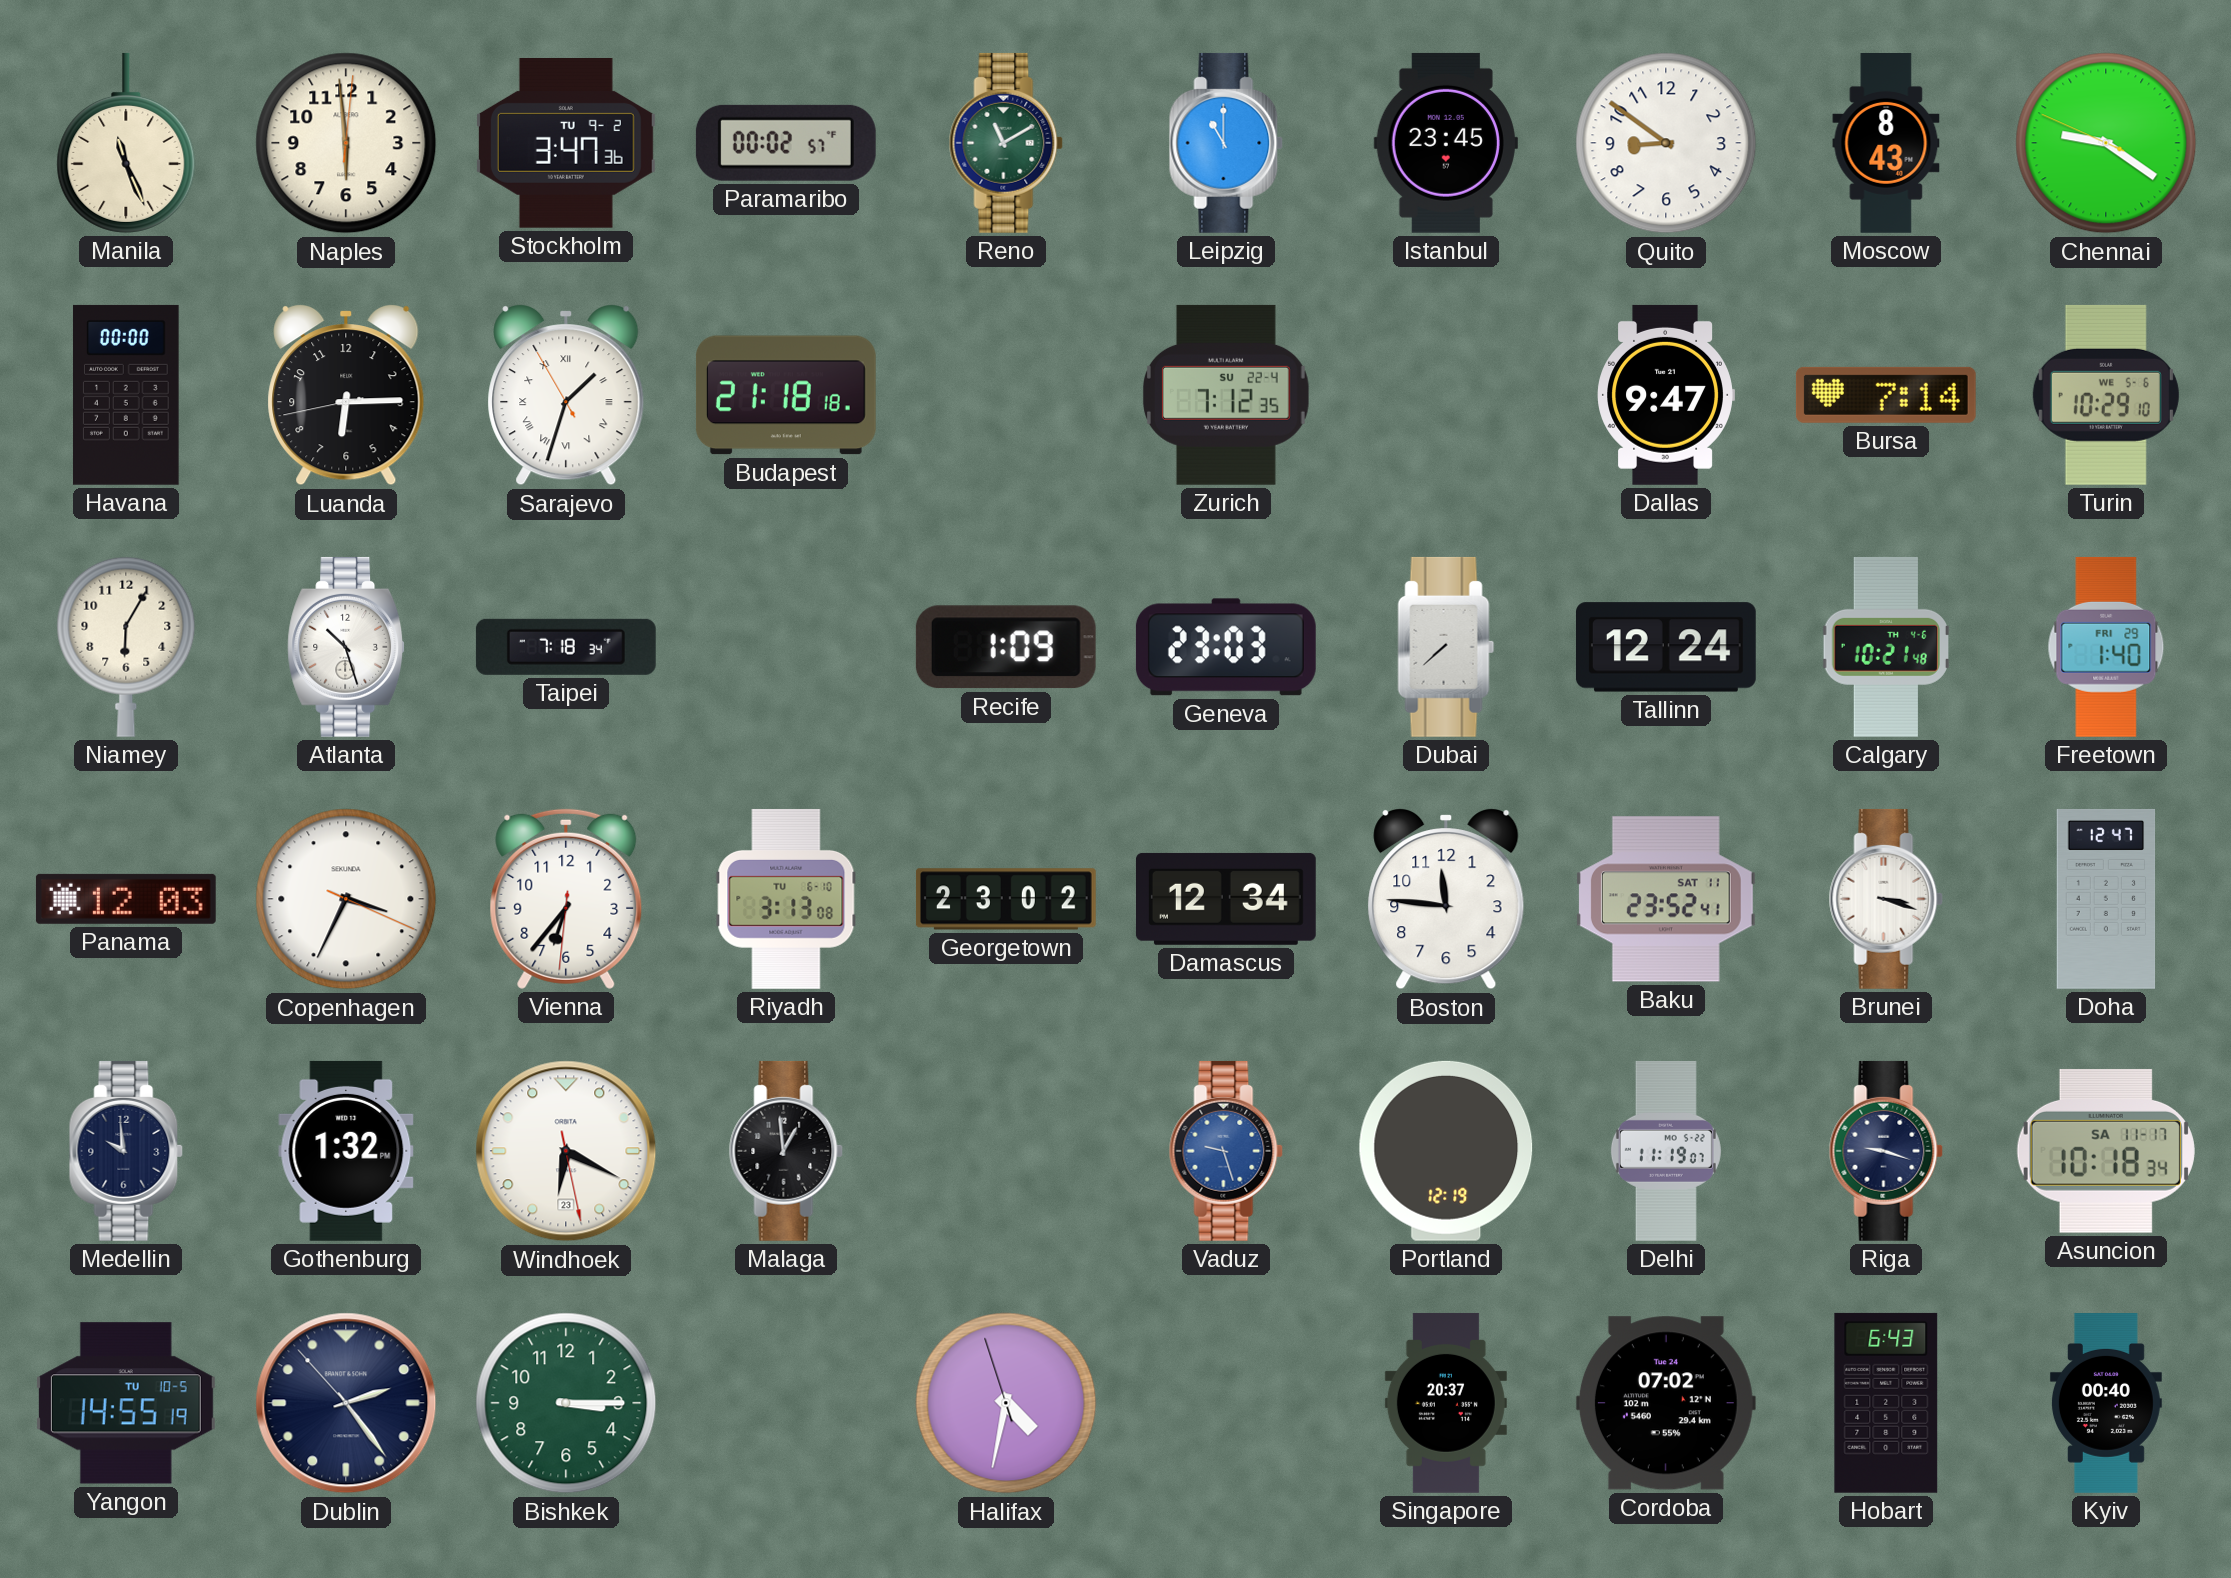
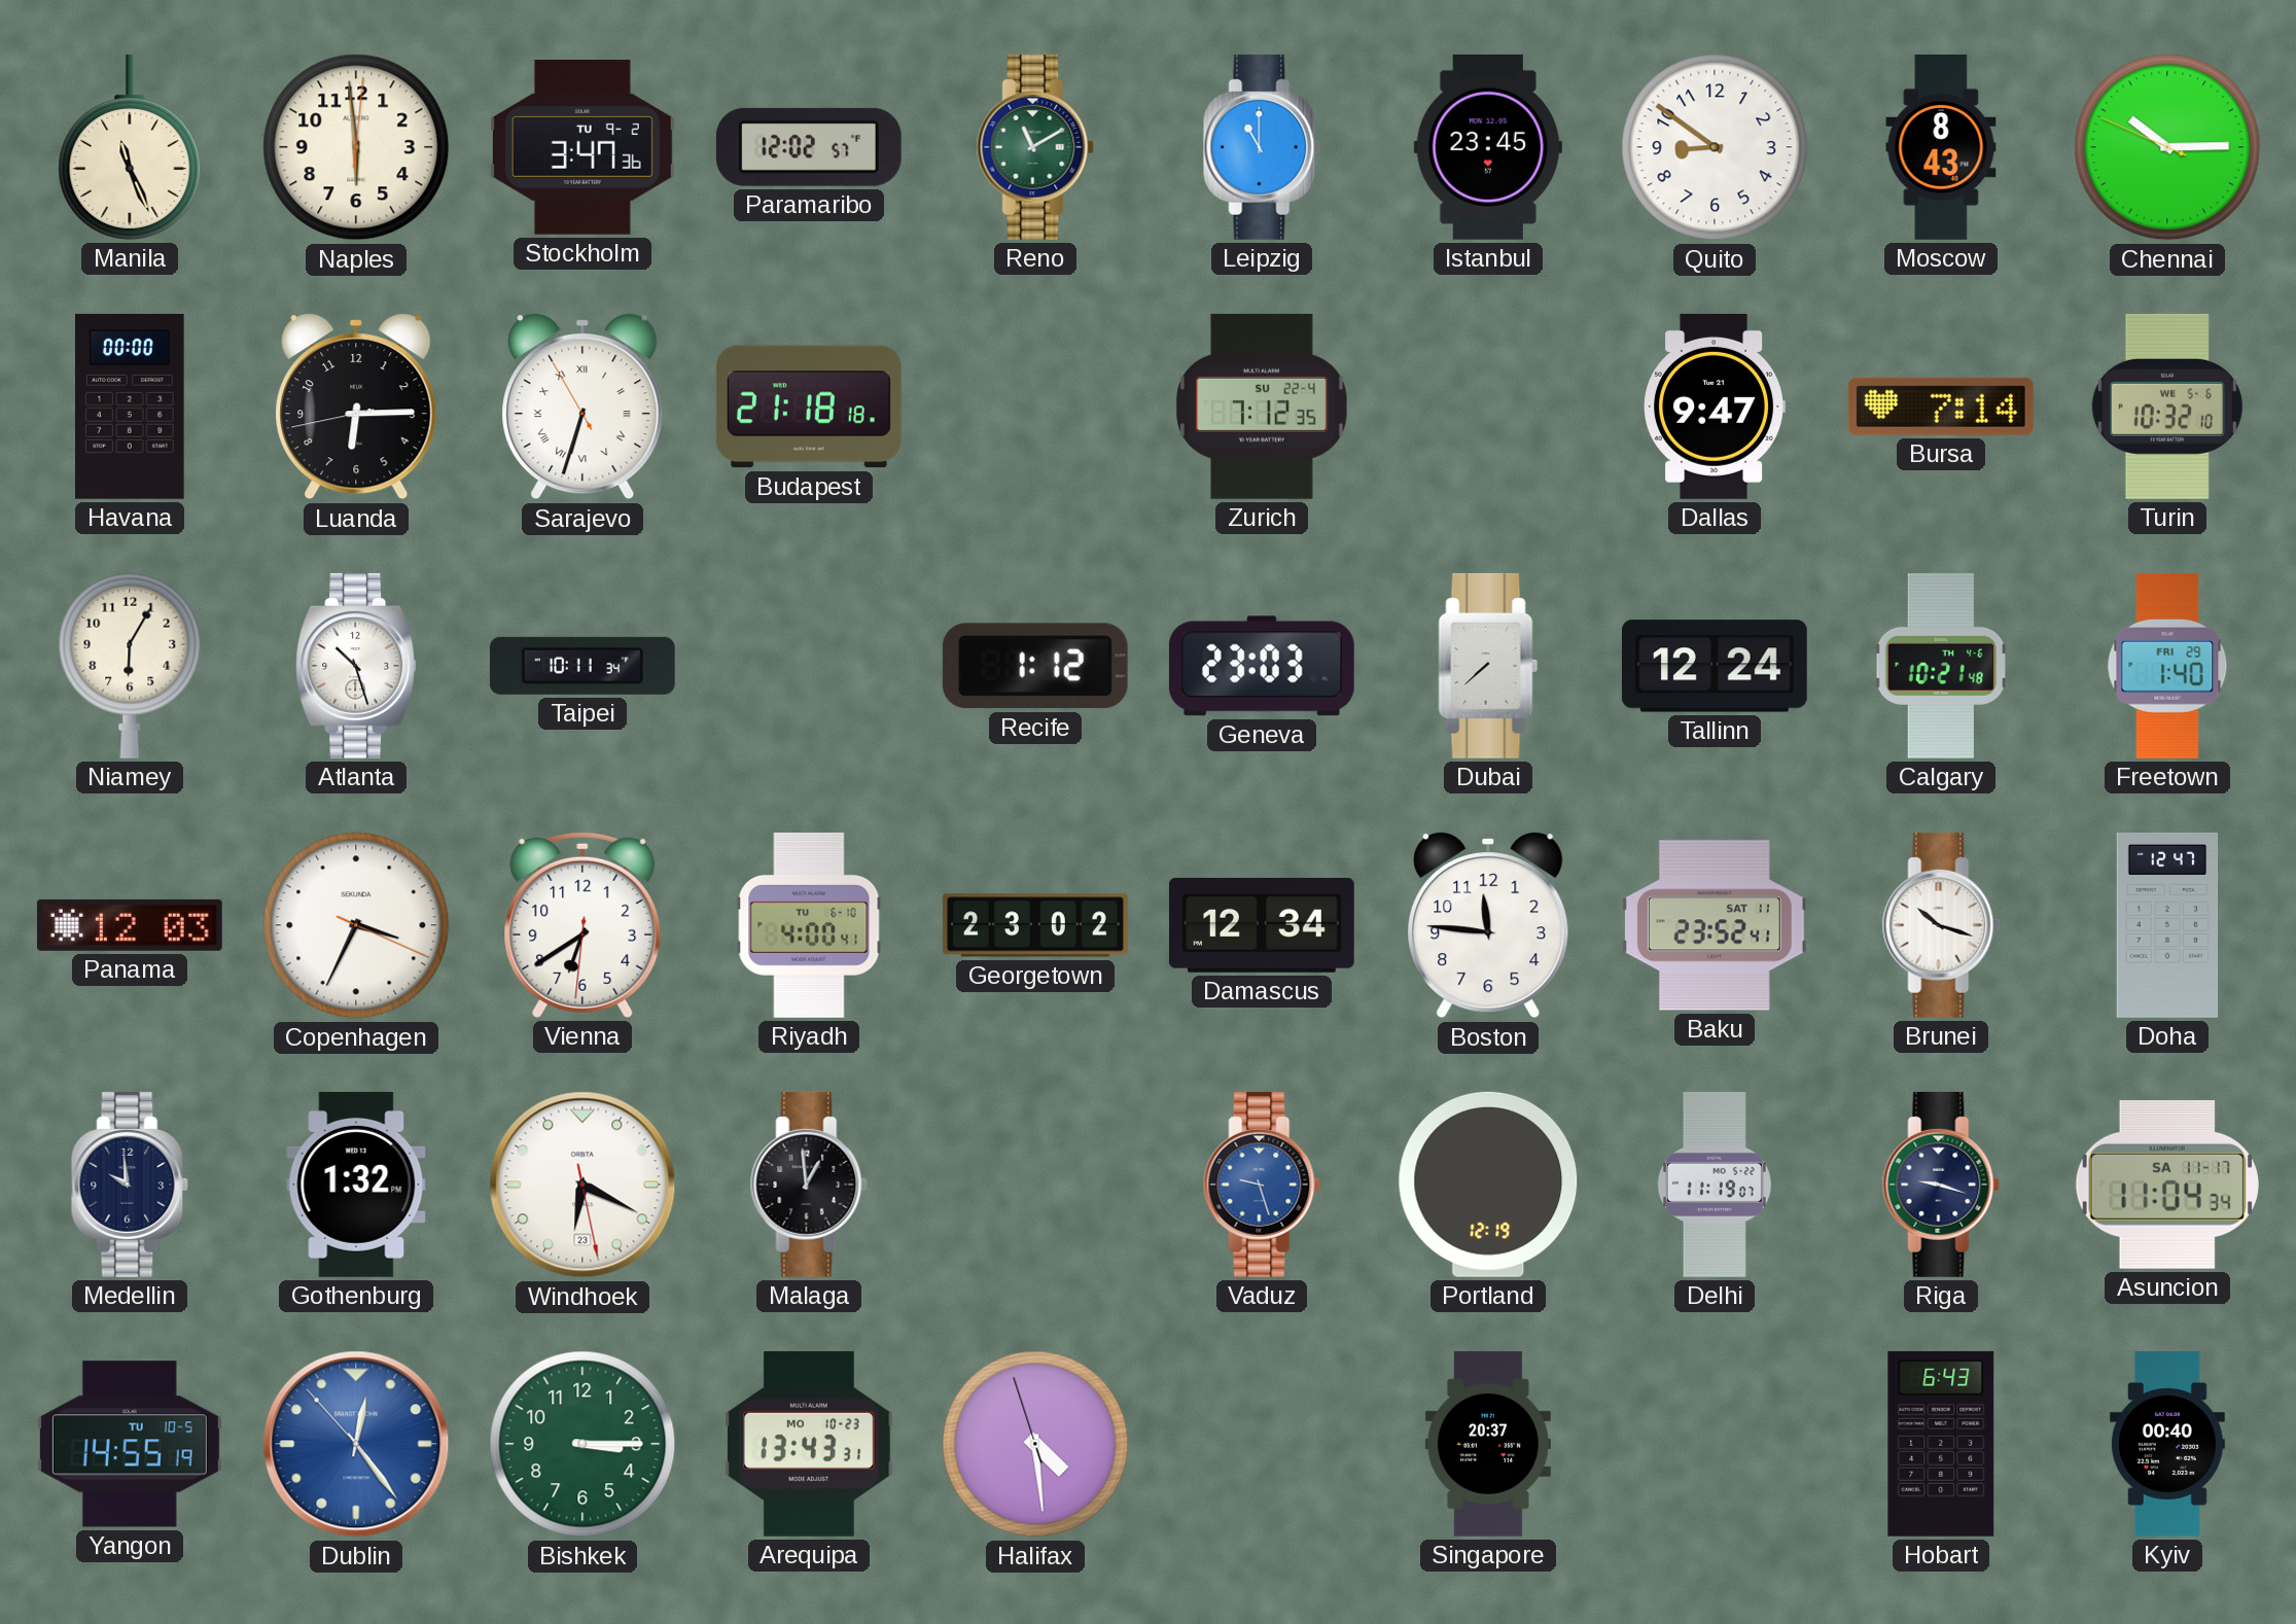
Paramaribo: 00:02 -> 12:02
Chennai: 9:20 -> 10:14
Sarajevo: 1:32 -> 6:32
Turin: 10:29 -> 10:32
Taipei: 7:18 -> 10:11
Recife: 1:09 -> 1:12
Vienna: 6:36 -> 6:39
Riyadh: 3:13 -> 4:00
Brunei: 3:18 -> 10:18
Asuncion: 10:18 -> 11:04
Dublin: 2:23 -> 12:23
Dublin dial: navy -> blue
Arequipa: none -> 13:43
Halifax: 4:31 -> 4:28
Cordoba: 07:02 -> none
